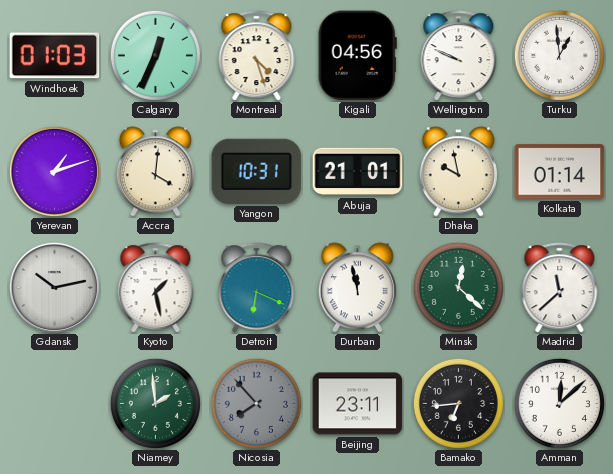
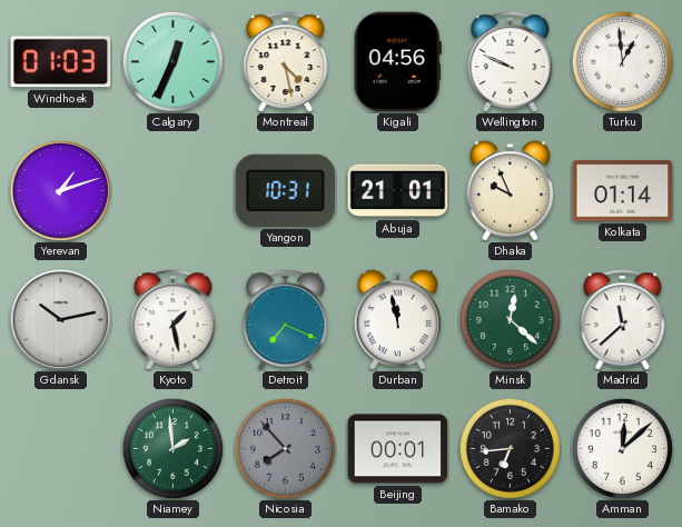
Montreal: 4:27 -> 4:28
Accra: 4:01 -> none
Dhaka: 9:58 -> 9:56
Detroit: 6:19 -> 7:19
Beijing: 23:11 -> 00:01
